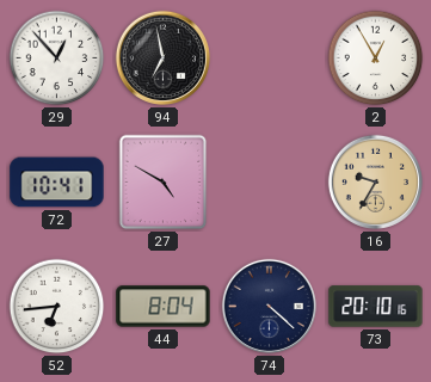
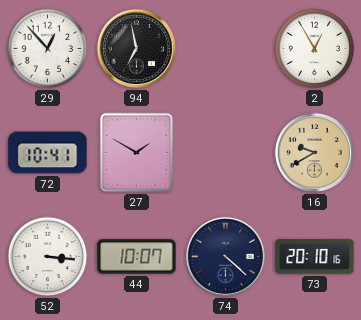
27: 4:50 -> 1:50
16: 9:35 -> 9:40
52: 6:44 -> 3:16
44: 8:04 -> 10:07
